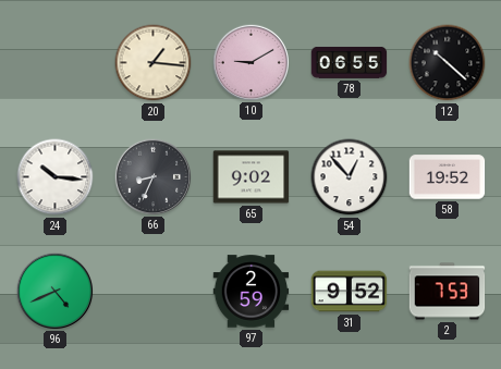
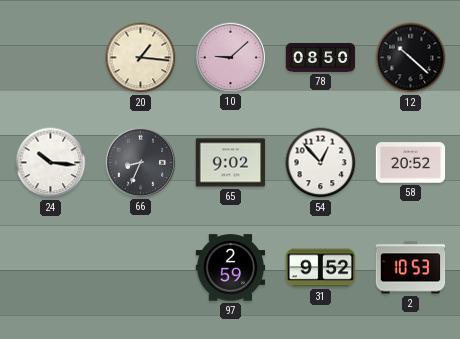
10: 9:10 -> 9:08
78: 06:55 -> 08:50
58: 19:52 -> 20:52
96: 4:41 -> none
2: 7:53 -> 10:53
